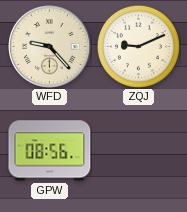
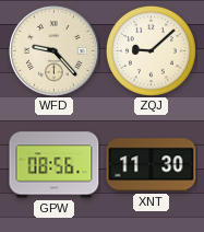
ZQJ: 9:11 -> 9:08
XNT: none -> 11:30
